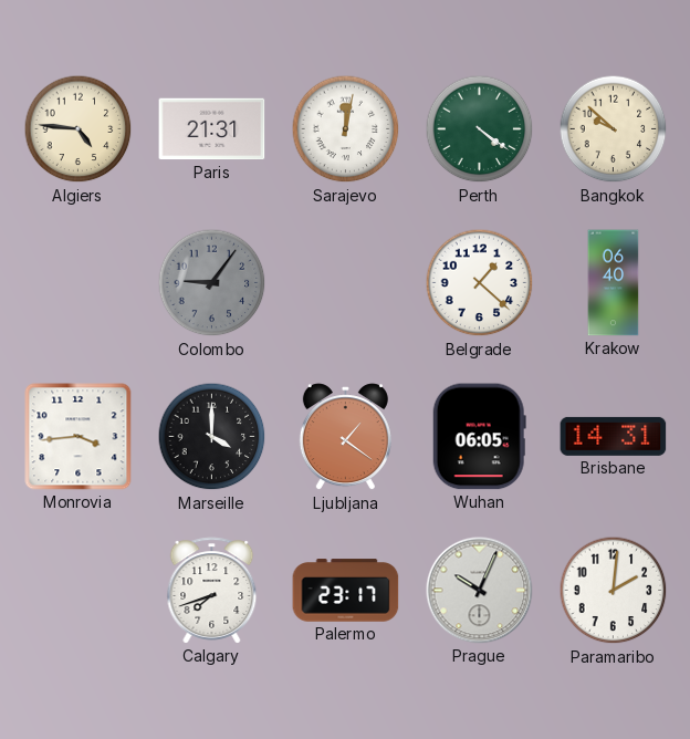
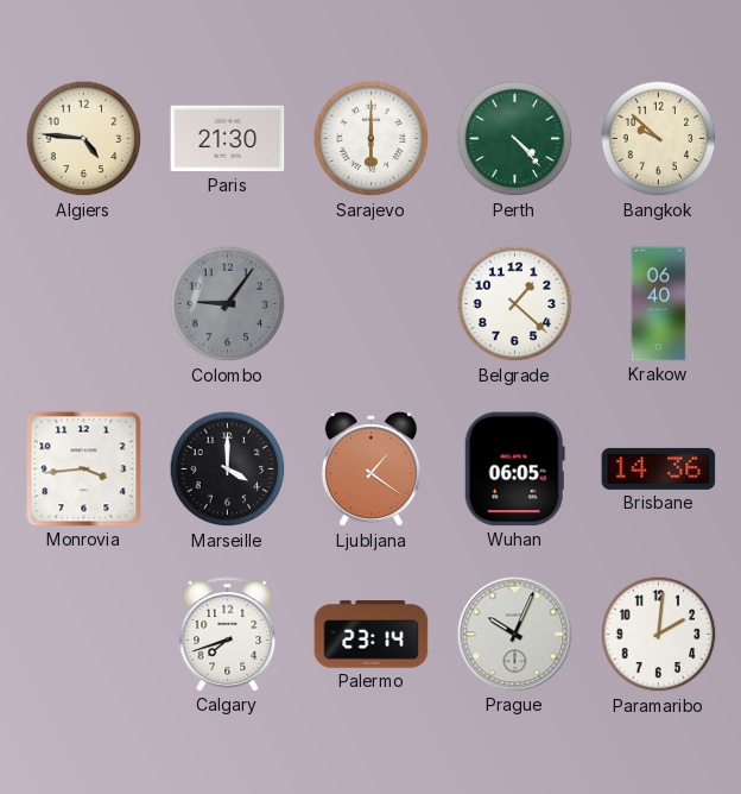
Paris: 21:31 -> 21:30
Sarajevo: 12:02 -> 6:00
Perth: 4:21 -> 4:23
Brisbane: 14:31 -> 14:36
Palermo: 23:17 -> 23:14
